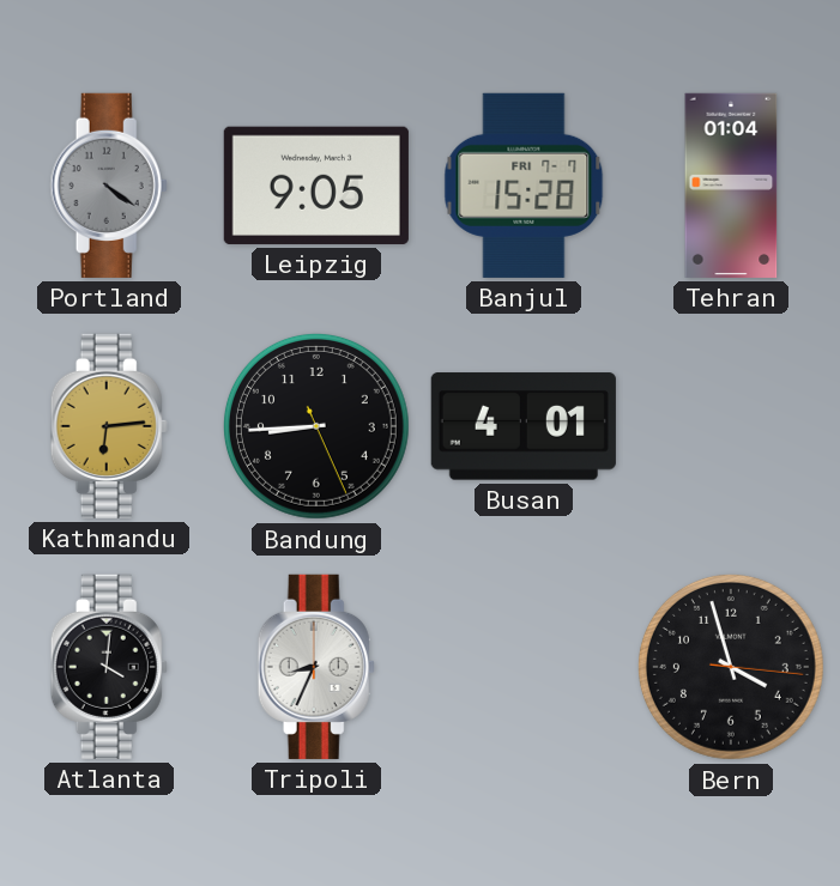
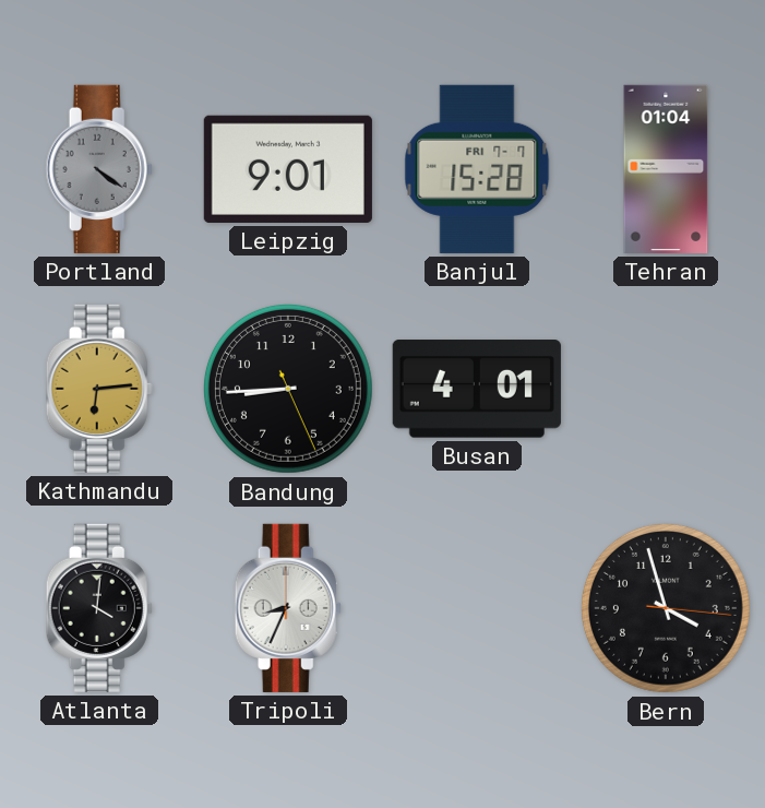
Leipzig: 9:05 -> 9:01
